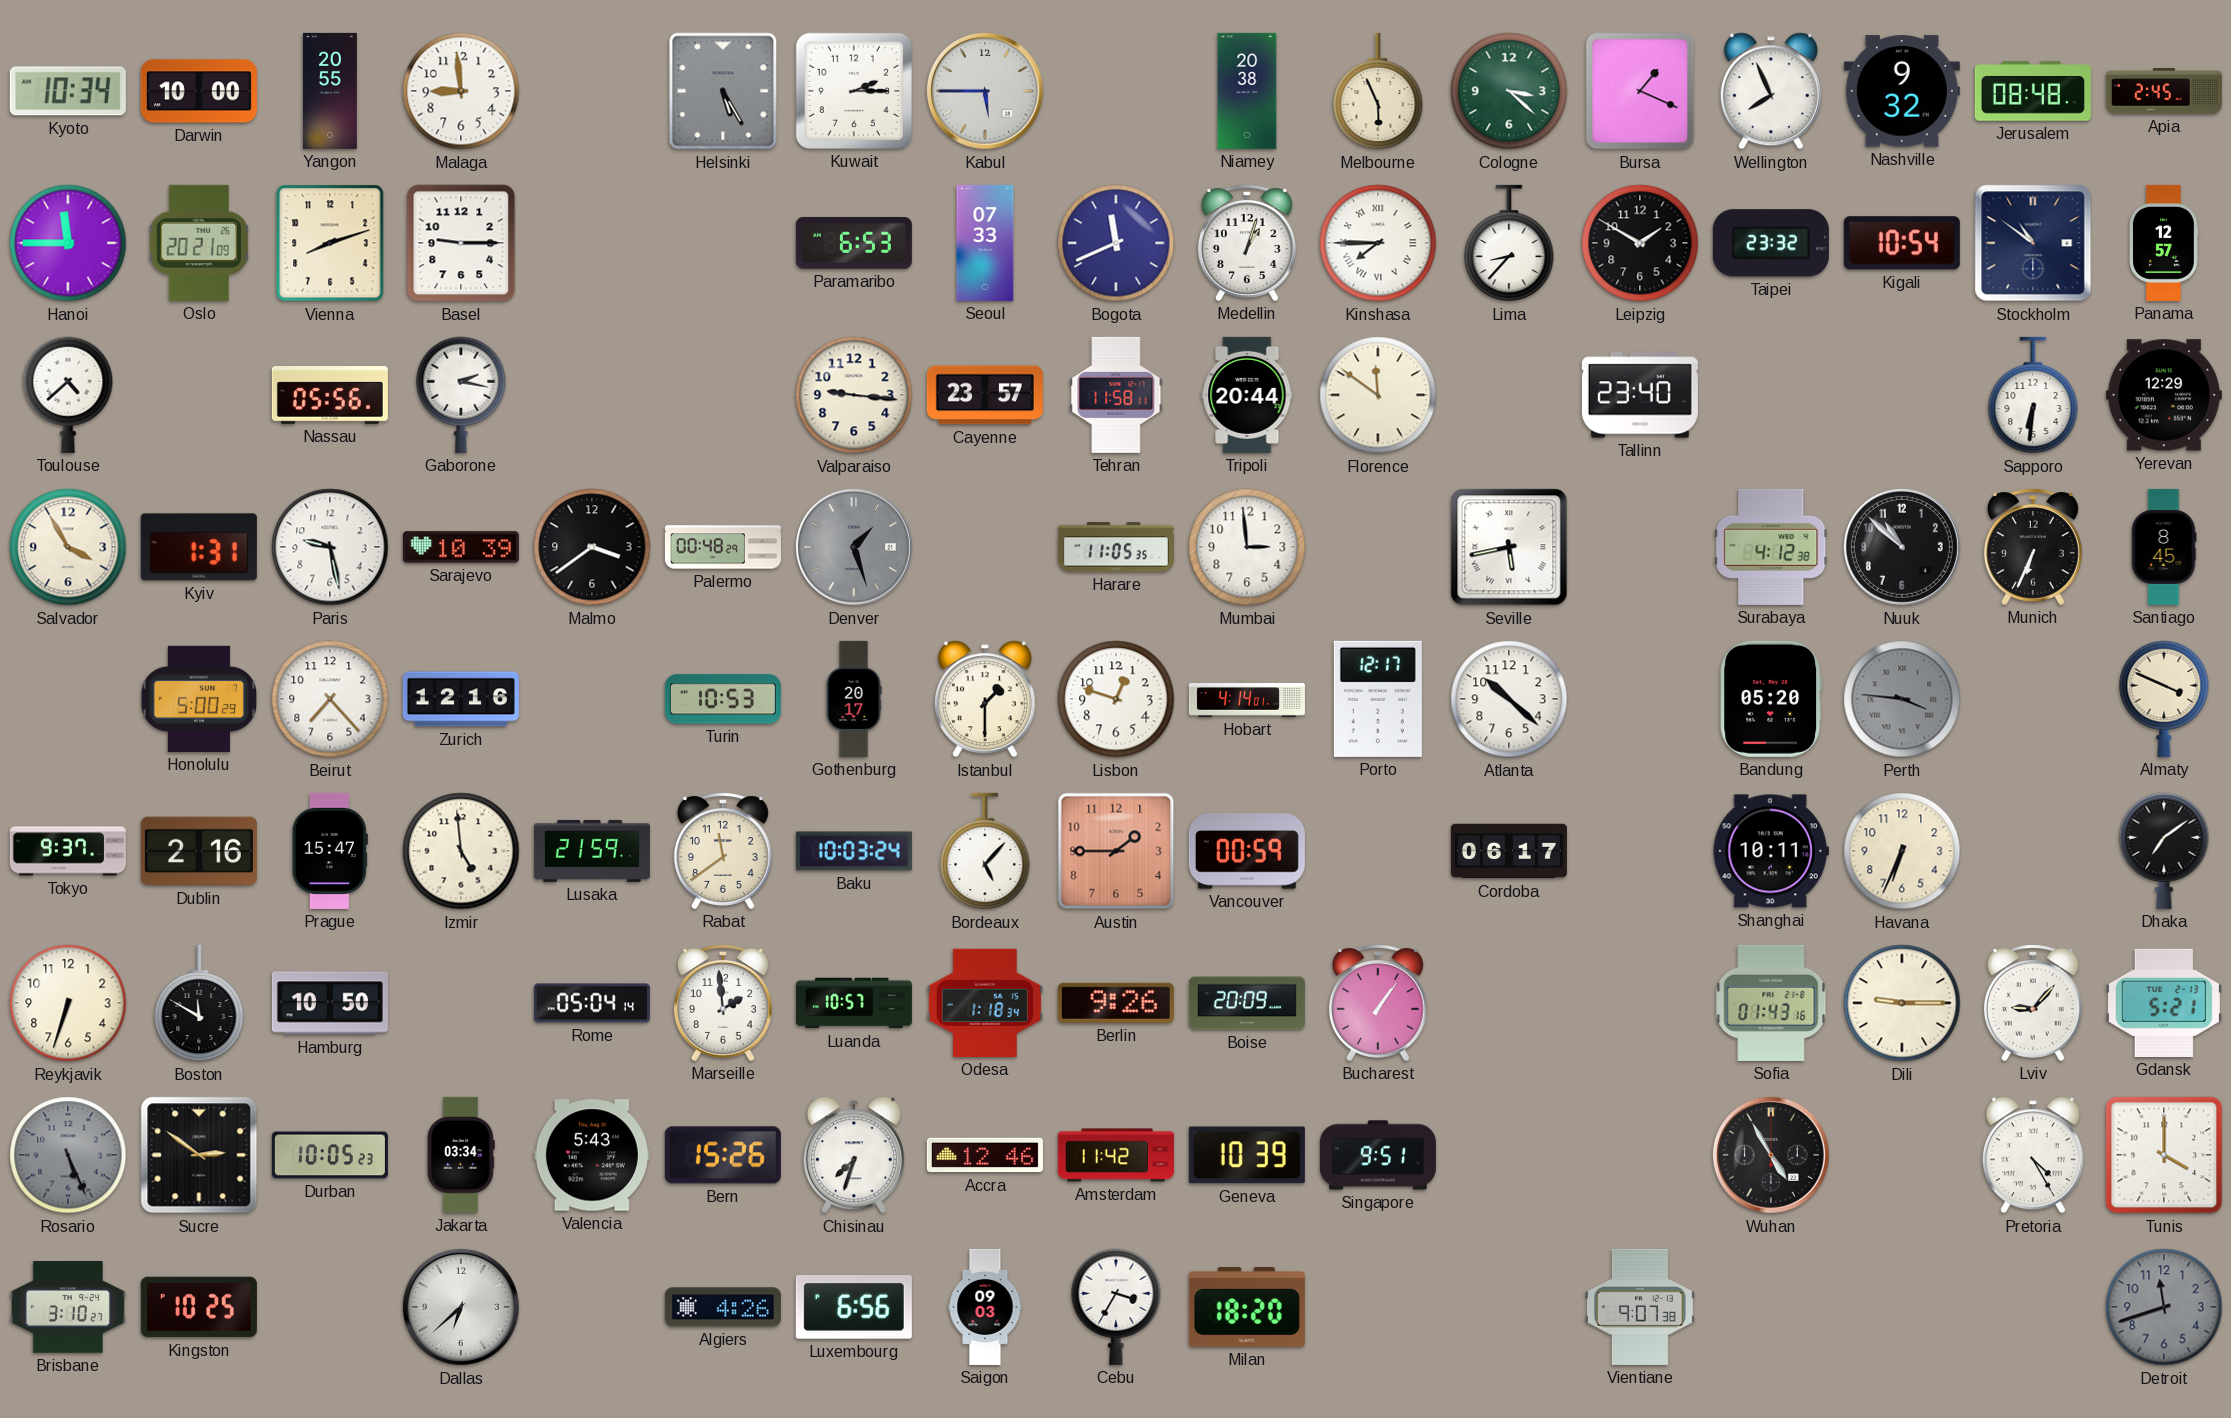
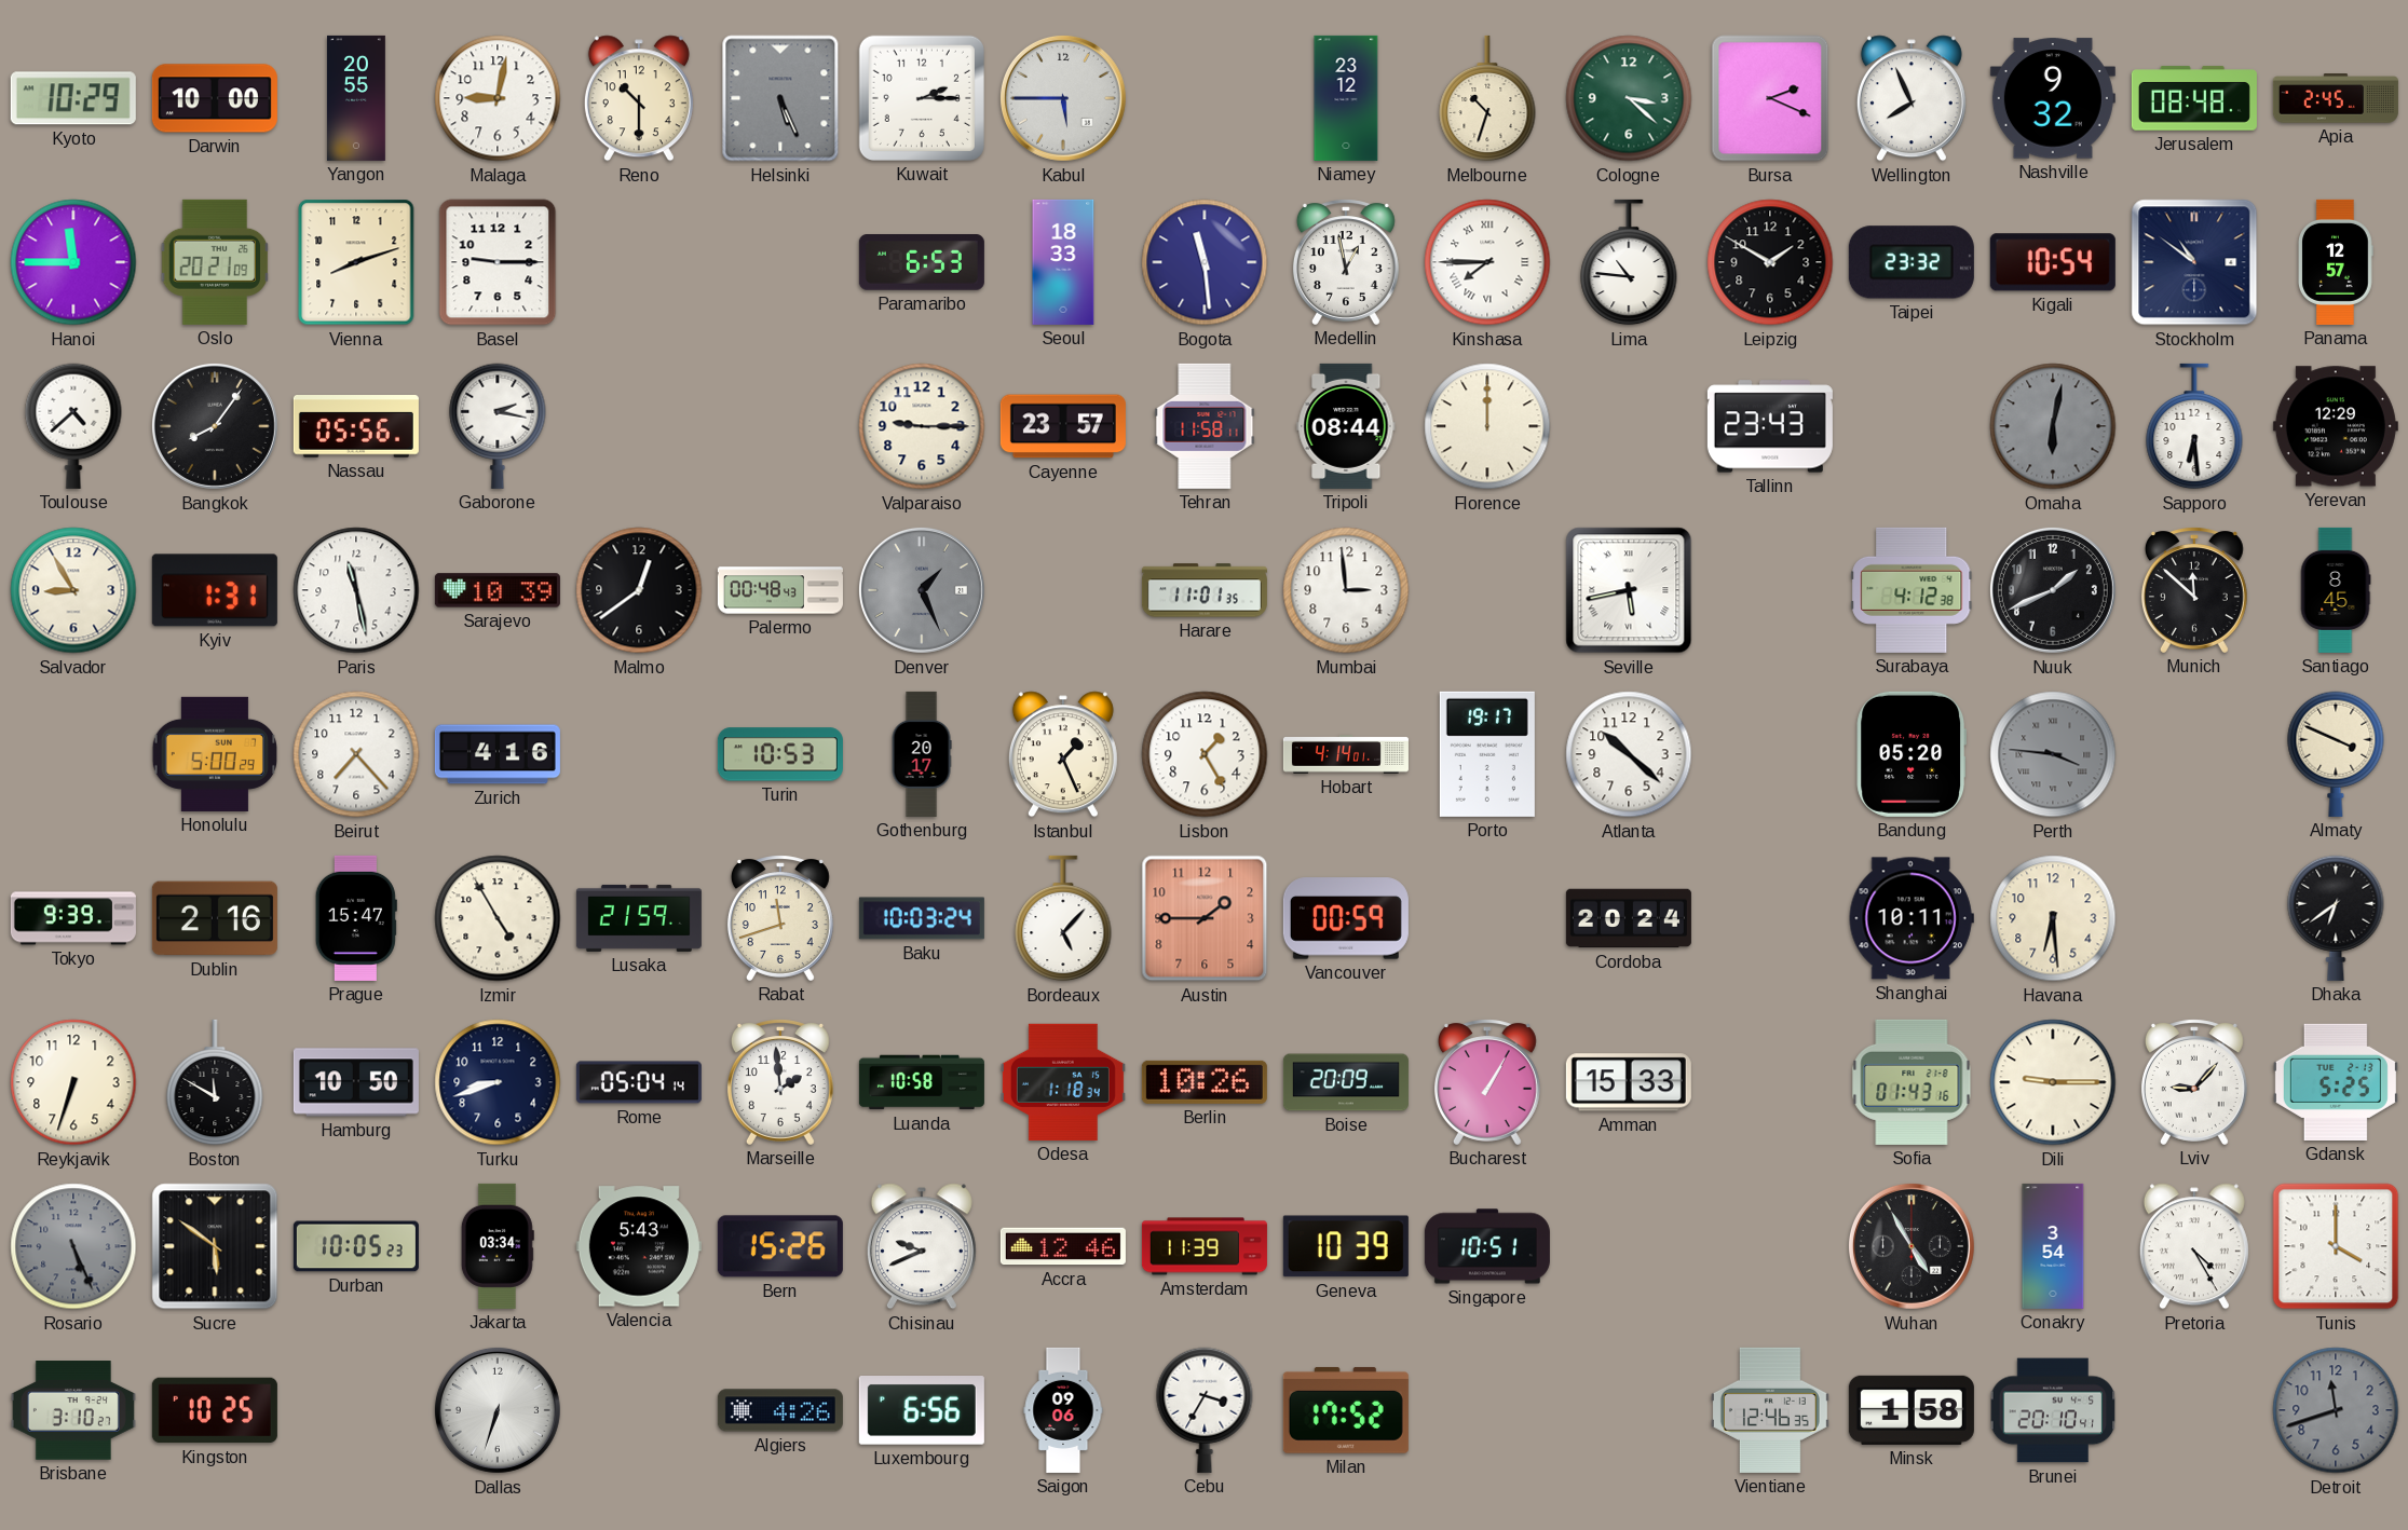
Kyoto: 10:34 -> 10:29
Malaga: 8:59 -> 9:02
Reno: none -> 10:30
Helsinki: 5:25 -> 5:26
Niamey: 20:38 -> 23:12
Melbourne: 5:56 -> 10:33
Bursa: 1:19 -> 2:19
Seoul: 07:33 -> 18:33
Bogota: 11:41 -> 11:29
Medellin: 1:03 -> 12:58
Lima: 8:37 -> 10:46
Bangkok: none -> 8:06
Valparaiso: 9:16 -> 9:15
Tripoli: 20:44 -> 08:44
Florence: 11:51 -> 12:00
Tallinn: 23:40 -> 23:43
Omaha: none -> 6:02
Sapporo: 6:31 -> 6:29
Salvador: 3:55 -> 8:55
Paris: 9:28 -> 11:28
Malmo: 3:39 -> 12:39
Palermo: 00:48:29 -> 00:48:43
Denver: 1:27 -> 1:26
Harare: 11:05 -> 11:01
Nuuk: 10:52 -> 1:41
Munich: 6:34 -> 11:52
Zurich: 12:16 -> 4:16
Istanbul: 1:30 -> 1:26
Lisbon: 12:48 -> 1:25
Porto: 12:17 -> 19:17
Tokyo: 9:37 -> 9:39
Izmir: 4:59 -> 4:55
Rabat: 11:39 -> 11:42
Cordoba: 06:17 -> 20:24
Havana: 6:34 -> 6:29
Dhaka: 7:09 -> 6:39
Turku: none -> 8:42
Luanda: 10:57 -> 10:58
Berlin: 9:26 -> 10:26
Bucharest: 1:06 -> 1:05
Amman: none -> 15:33
Gdansk: 5:21 -> 5:25
Sucre: 2:51 -> 5:51
Chisinau: 7:33 -> 9:41
Amsterdam: 11:42 -> 11:39
Singapore: 9:51 -> 10:51
Conakry: none -> 3:54
Dallas: 6:38 -> 6:33
Saigon: 09:03 -> 09:06
Milan: 18:20 -> 17:52
Vientiane: 9:07 -> 12:46
Minsk: none -> 1:58
Brunei: none -> 20:10
